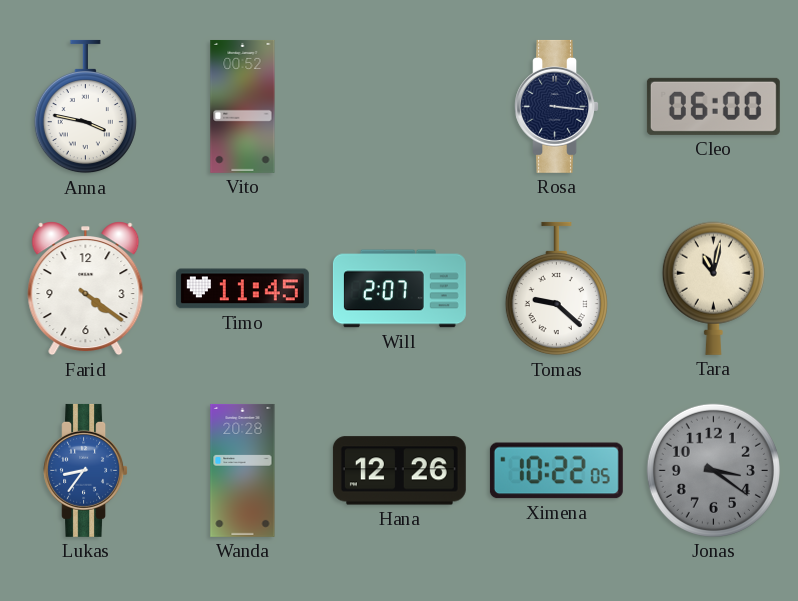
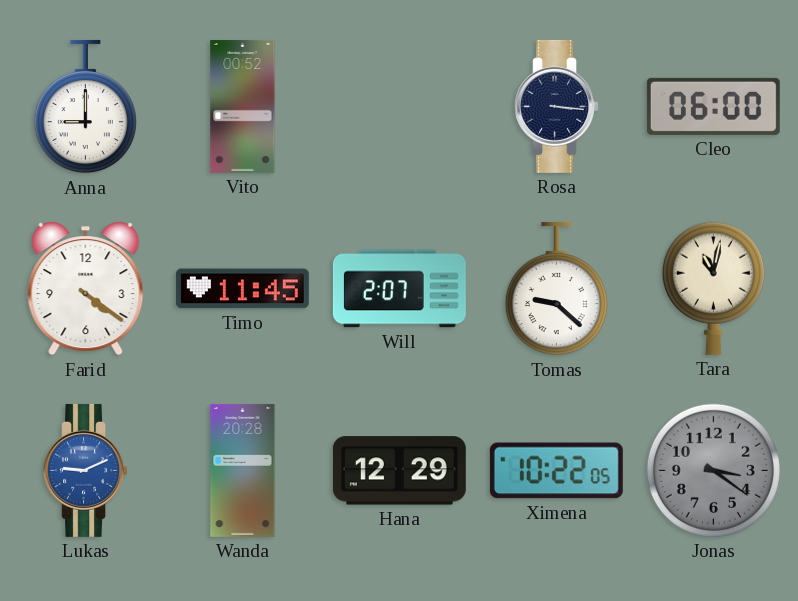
Anna: 3:47 -> 9:00
Lukas: 8:36 -> 9:11
Hana: 12:26 -> 12:29
